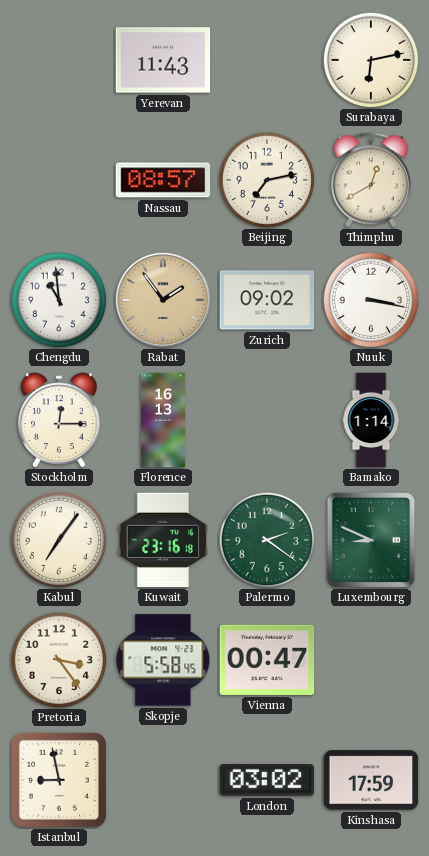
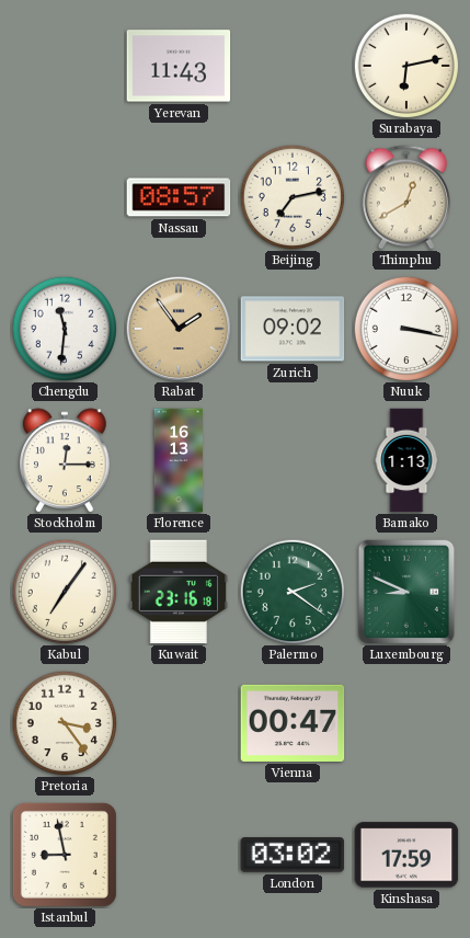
Chengdu: 10:59 -> 11:31
Bamako: 1:14 -> 1:13
Skopje: 5:58 -> none
